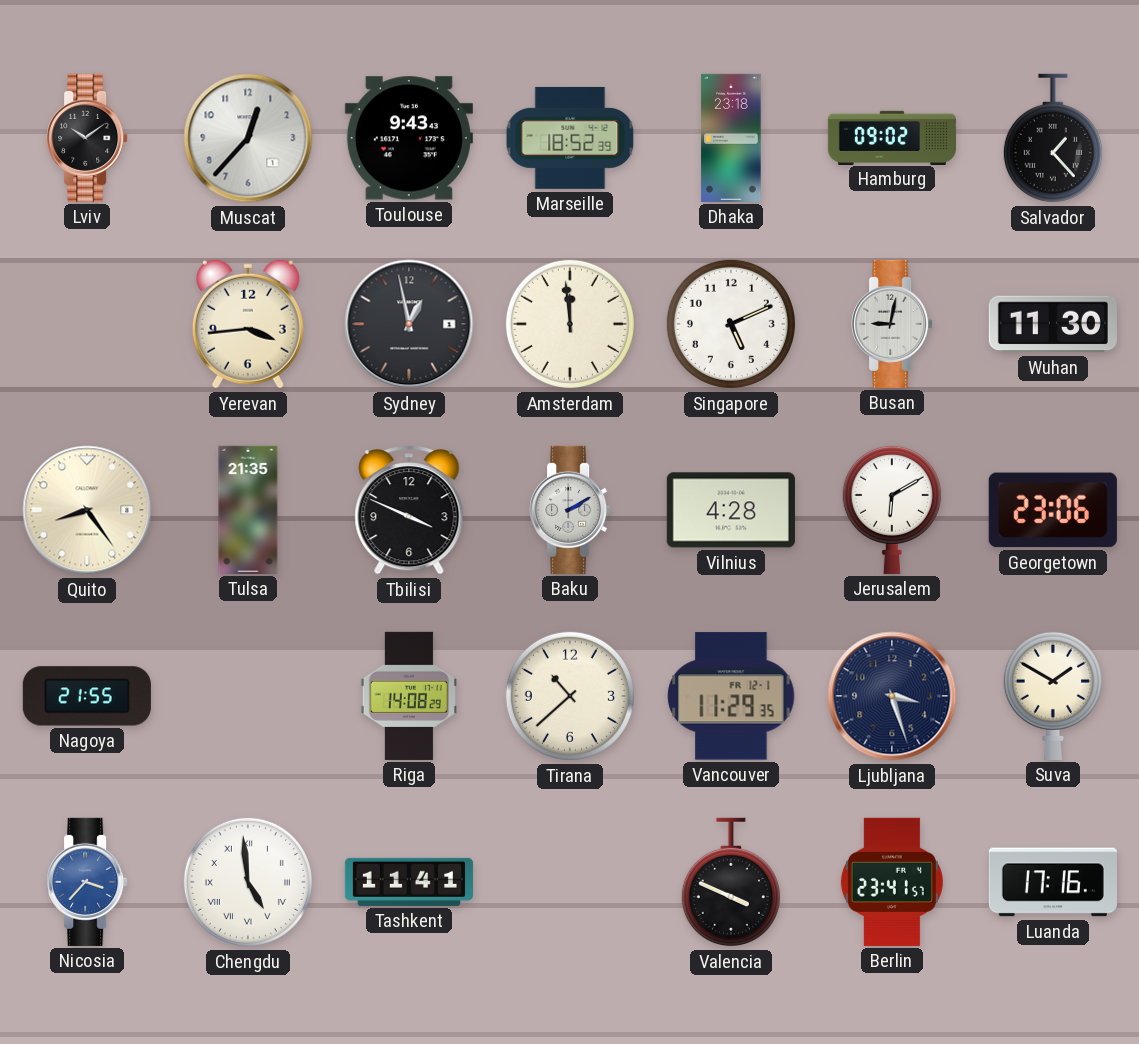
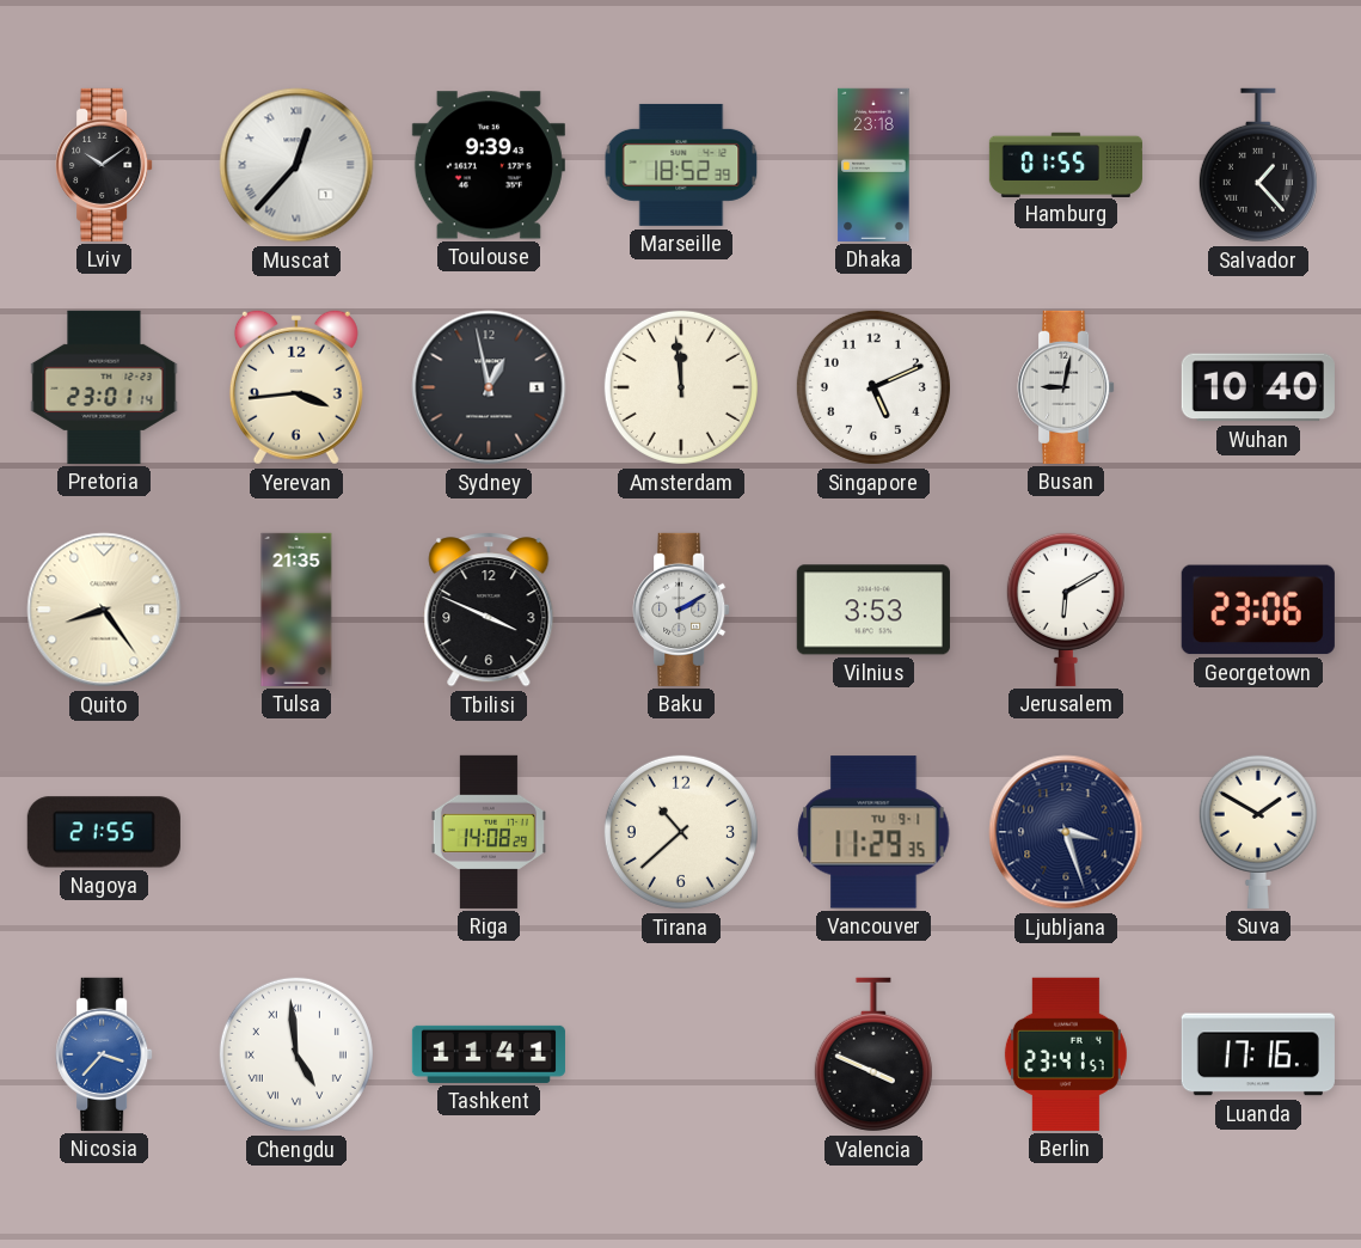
Muscat numerals: Arabic -> Roman
Toulouse: 9:43 -> 9:39
Hamburg: 09:02 -> 01:55
Pretoria: none -> 23:01
Wuhan: 11:30 -> 10:40
Vilnius: 4:28 -> 3:53
Vancouver date: FR 12-1 -> TU 9-1
